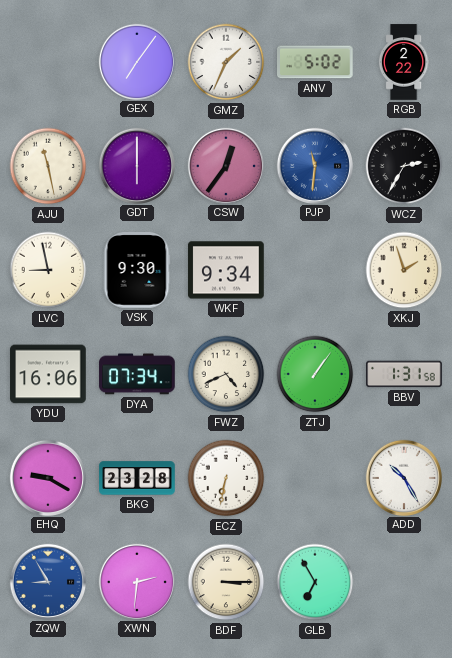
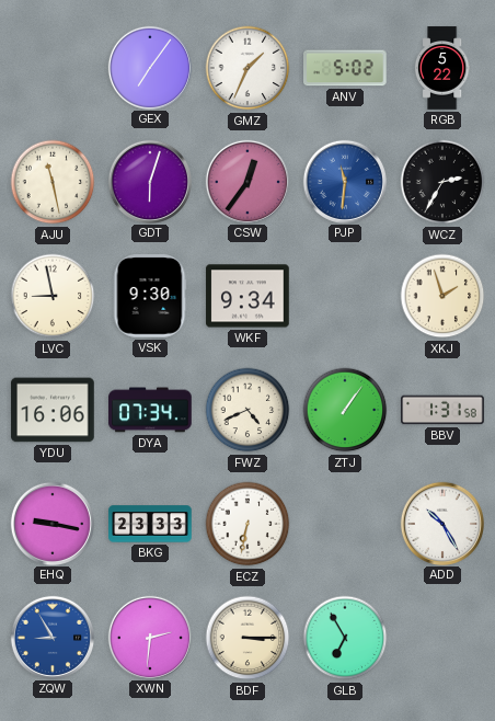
RGB: 2:22 -> 5:22
GDT: 6:00 -> 6:03
EHQ: 9:20 -> 9:17
BKG: 23:28 -> 23:33
